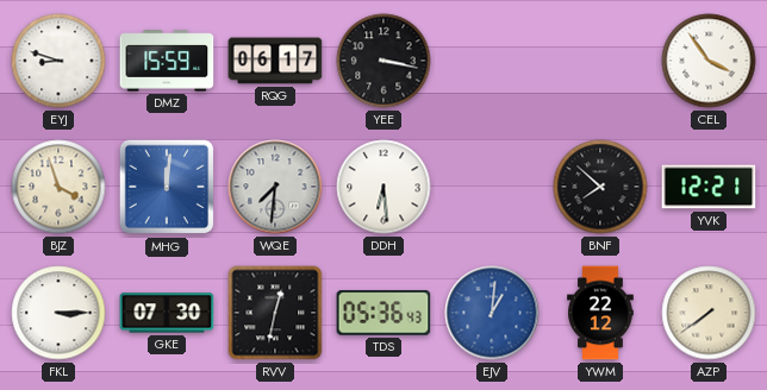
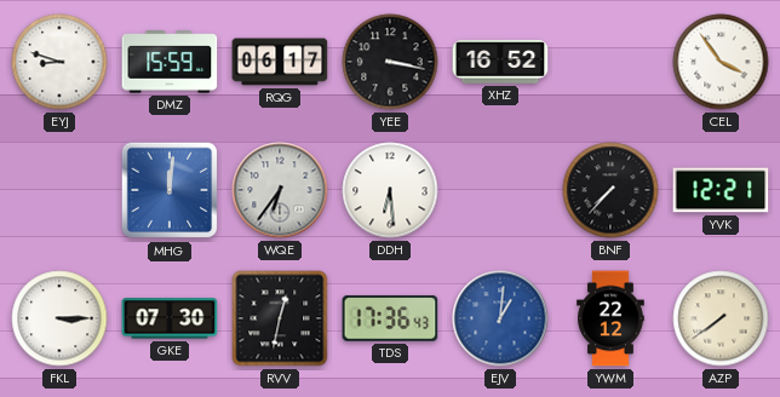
XHZ: none -> 16:52
BJZ: 3:57 -> none
WQE: 7:31 -> 6:36
BNF: 7:52 -> 7:37
TDS: 05:36 -> 17:36
